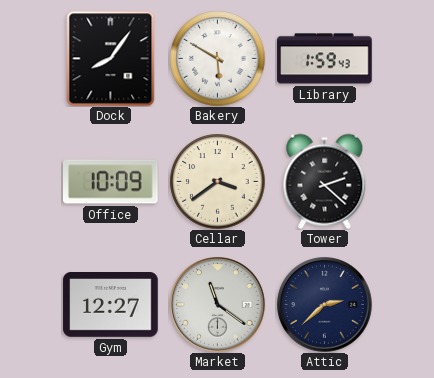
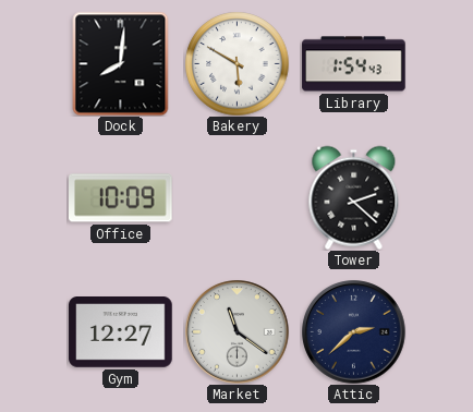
Dock: 8:06 -> 8:01
Library: 1:59 -> 1:54
Cellar: 3:39 -> none
